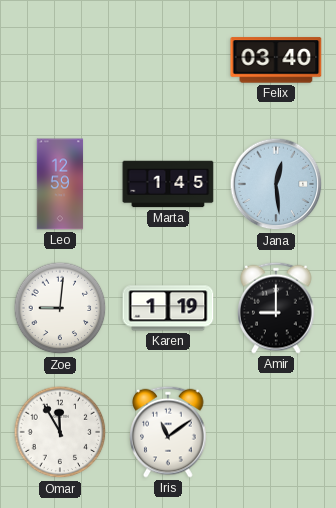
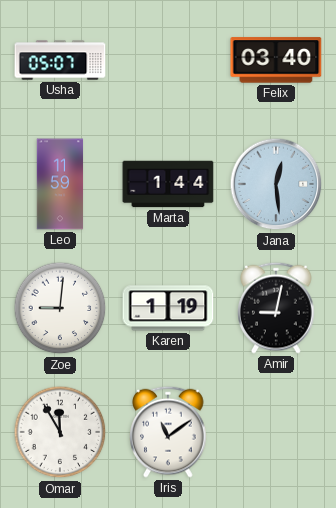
Usha: none -> 05:07
Leo: 12:59 -> 11:59
Marta: 1:45 -> 1:44
Amir: 9:00 -> 9:02
